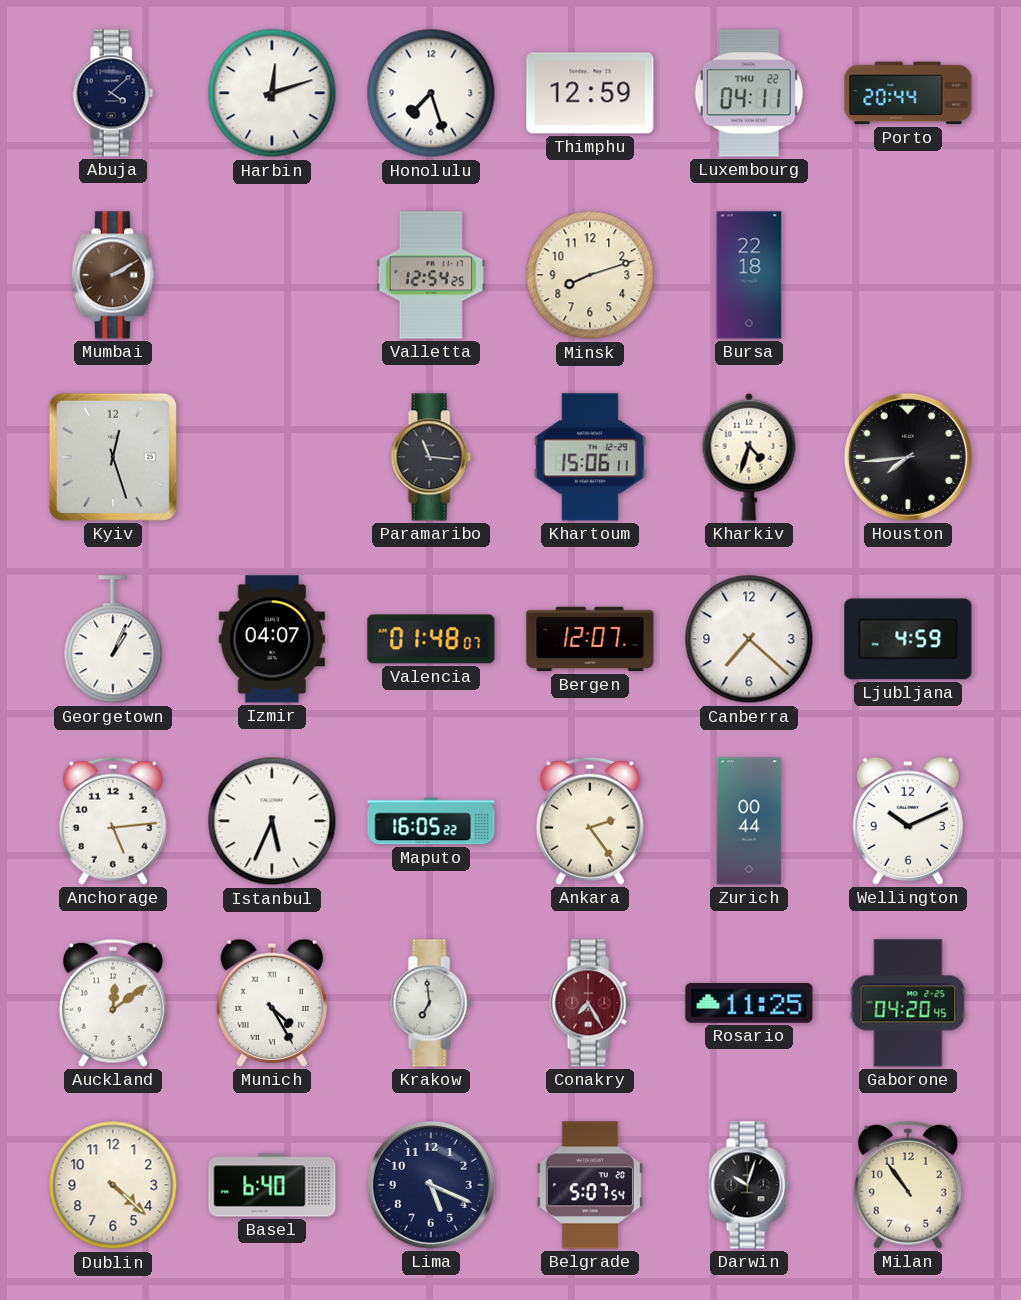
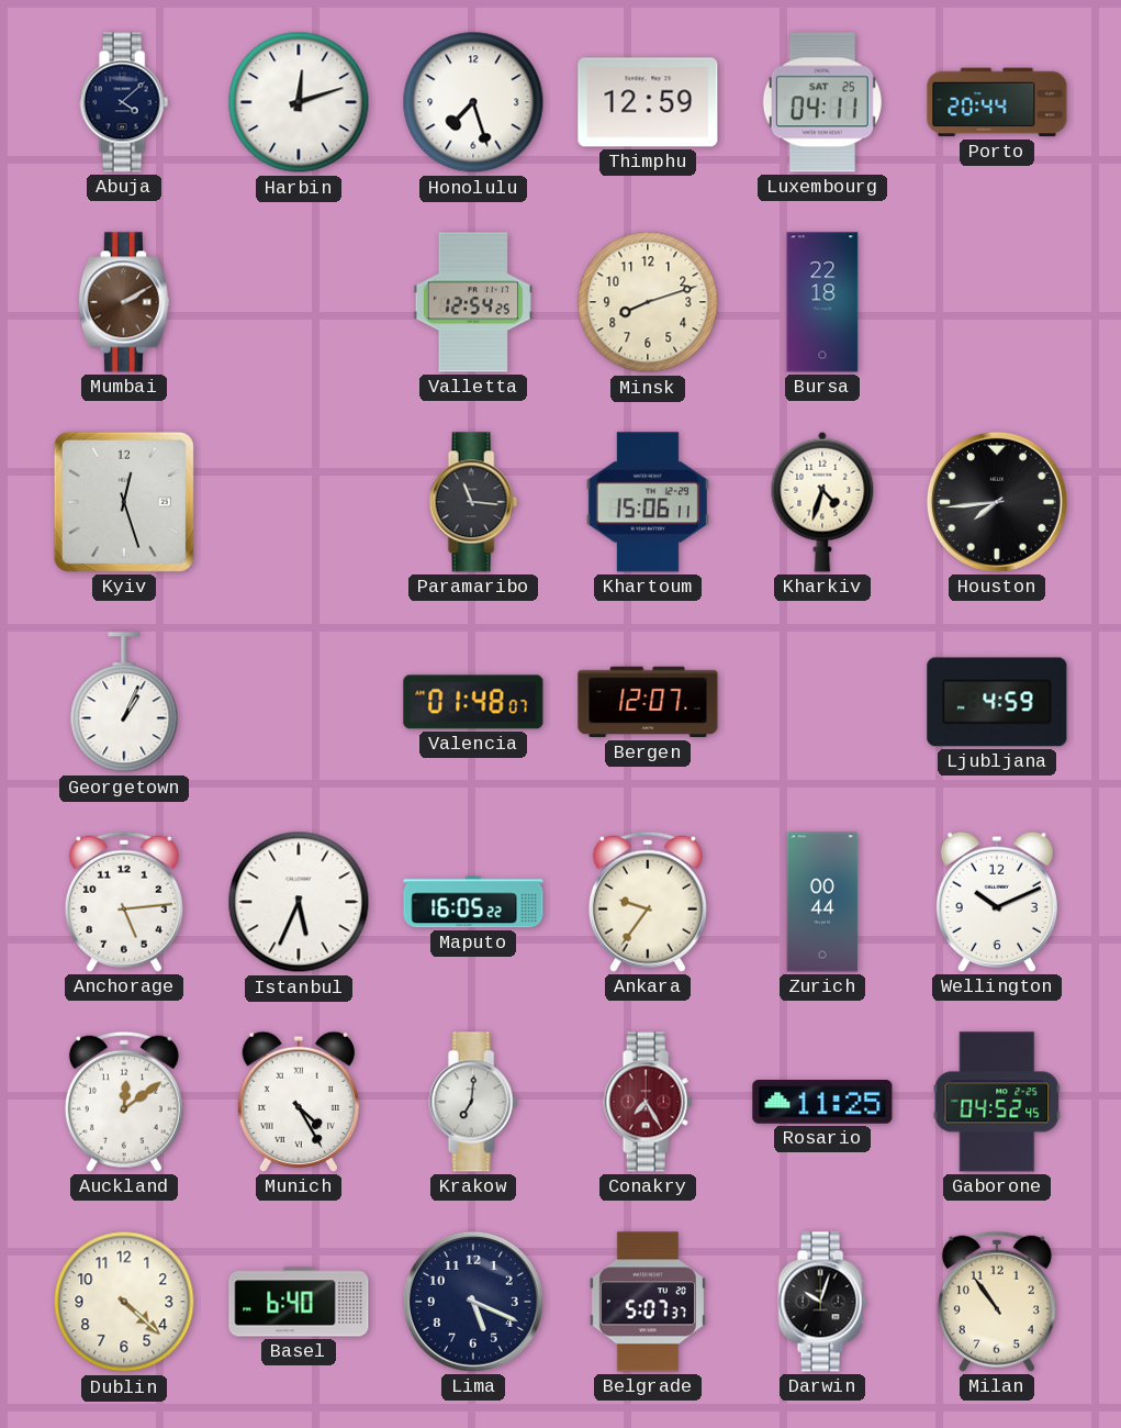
Luxembourg date: THU 22 -> SAT 25
Izmir: 04:07 -> none
Canberra: 7:22 -> none
Ankara: 2:24 -> 9:36
Krakow: 6:59 -> 7:01
Gaborone: 04:20 -> 04:52
Belgrade: 5:07:54 -> 5:07:37
